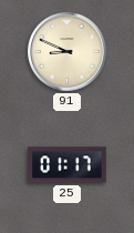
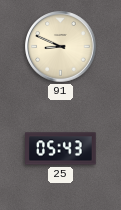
25: 01:17 -> 05:43
